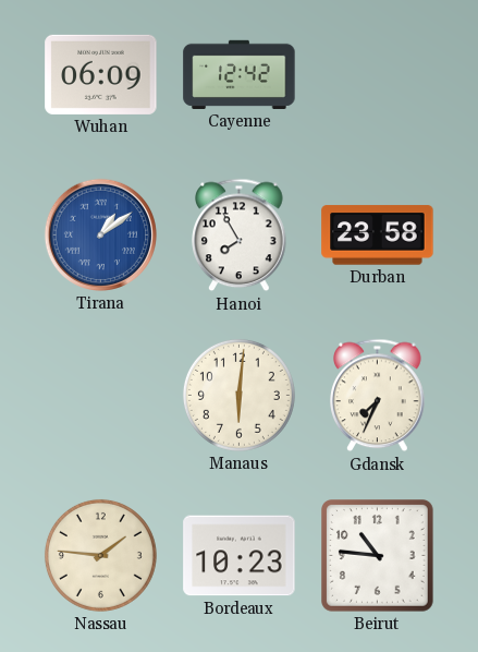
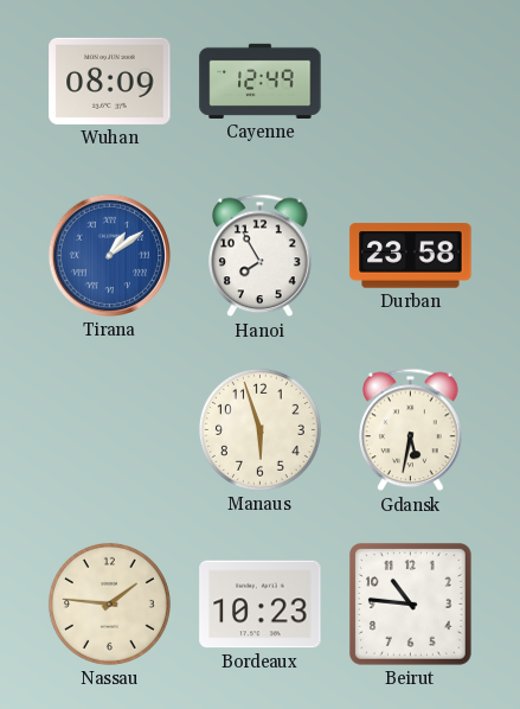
Wuhan: 06:09 -> 08:09
Cayenne: 12:42 -> 12:49
Manaus: 6:01 -> 5:57
Gdansk: 7:34 -> 5:32
